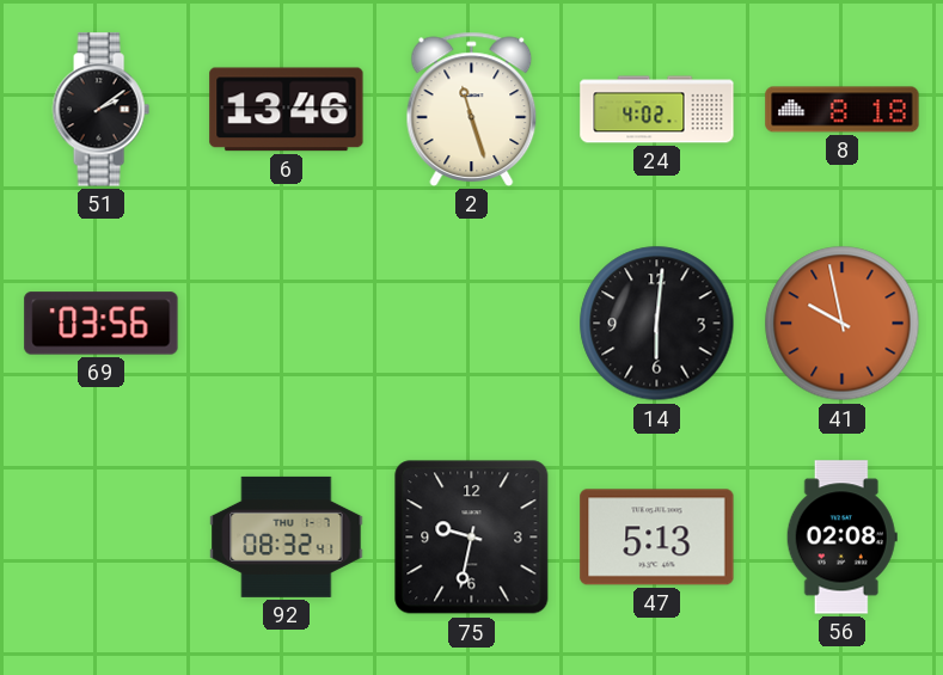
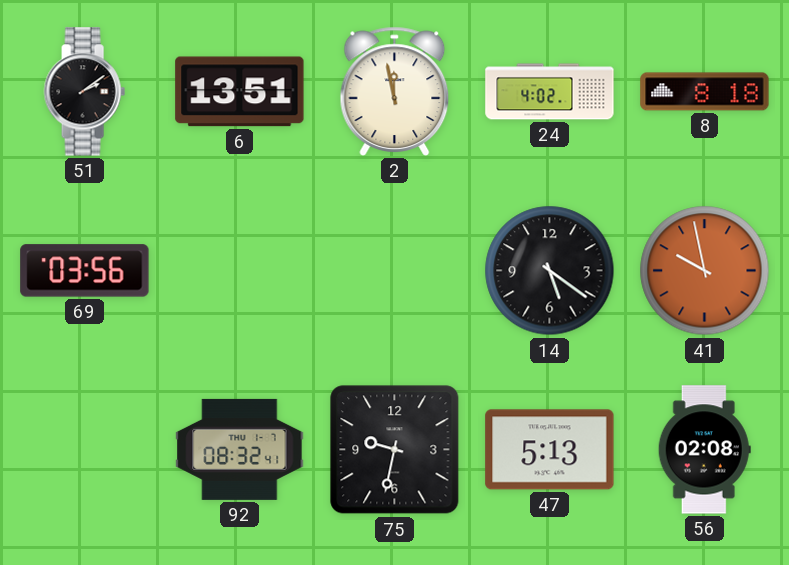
6: 13:46 -> 13:51
2: 11:27 -> 11:58
14: 6:01 -> 5:21
